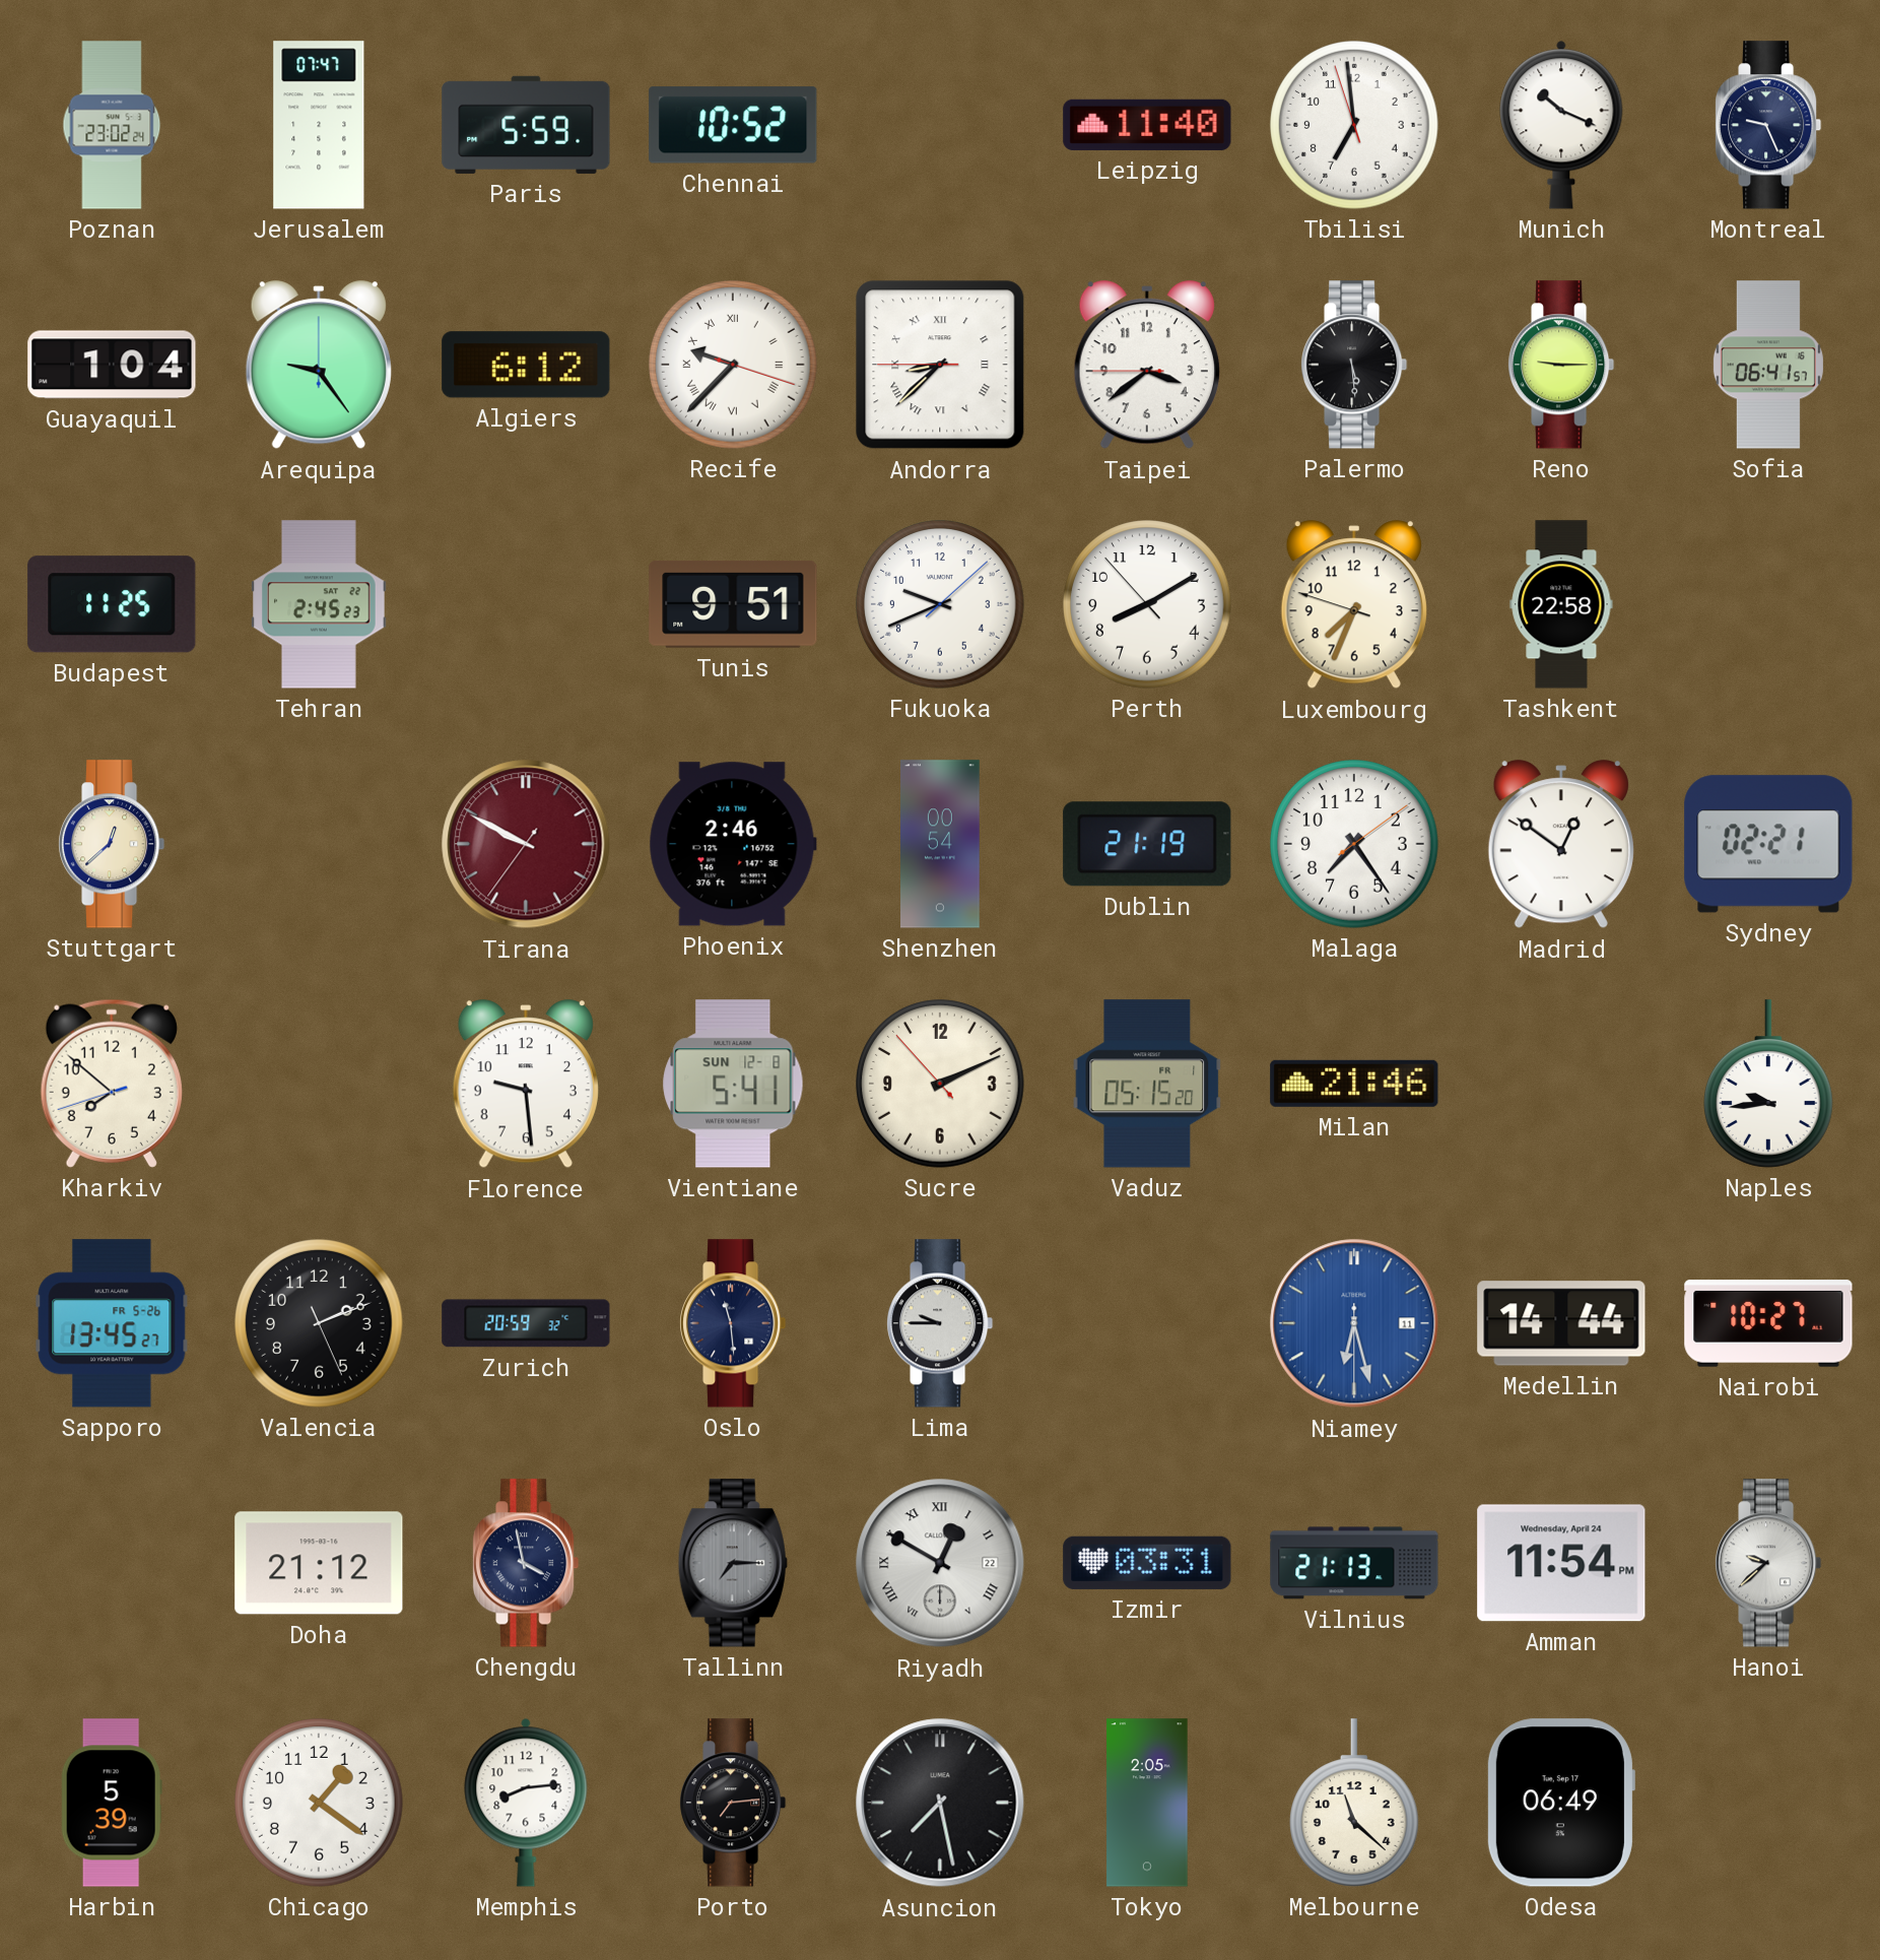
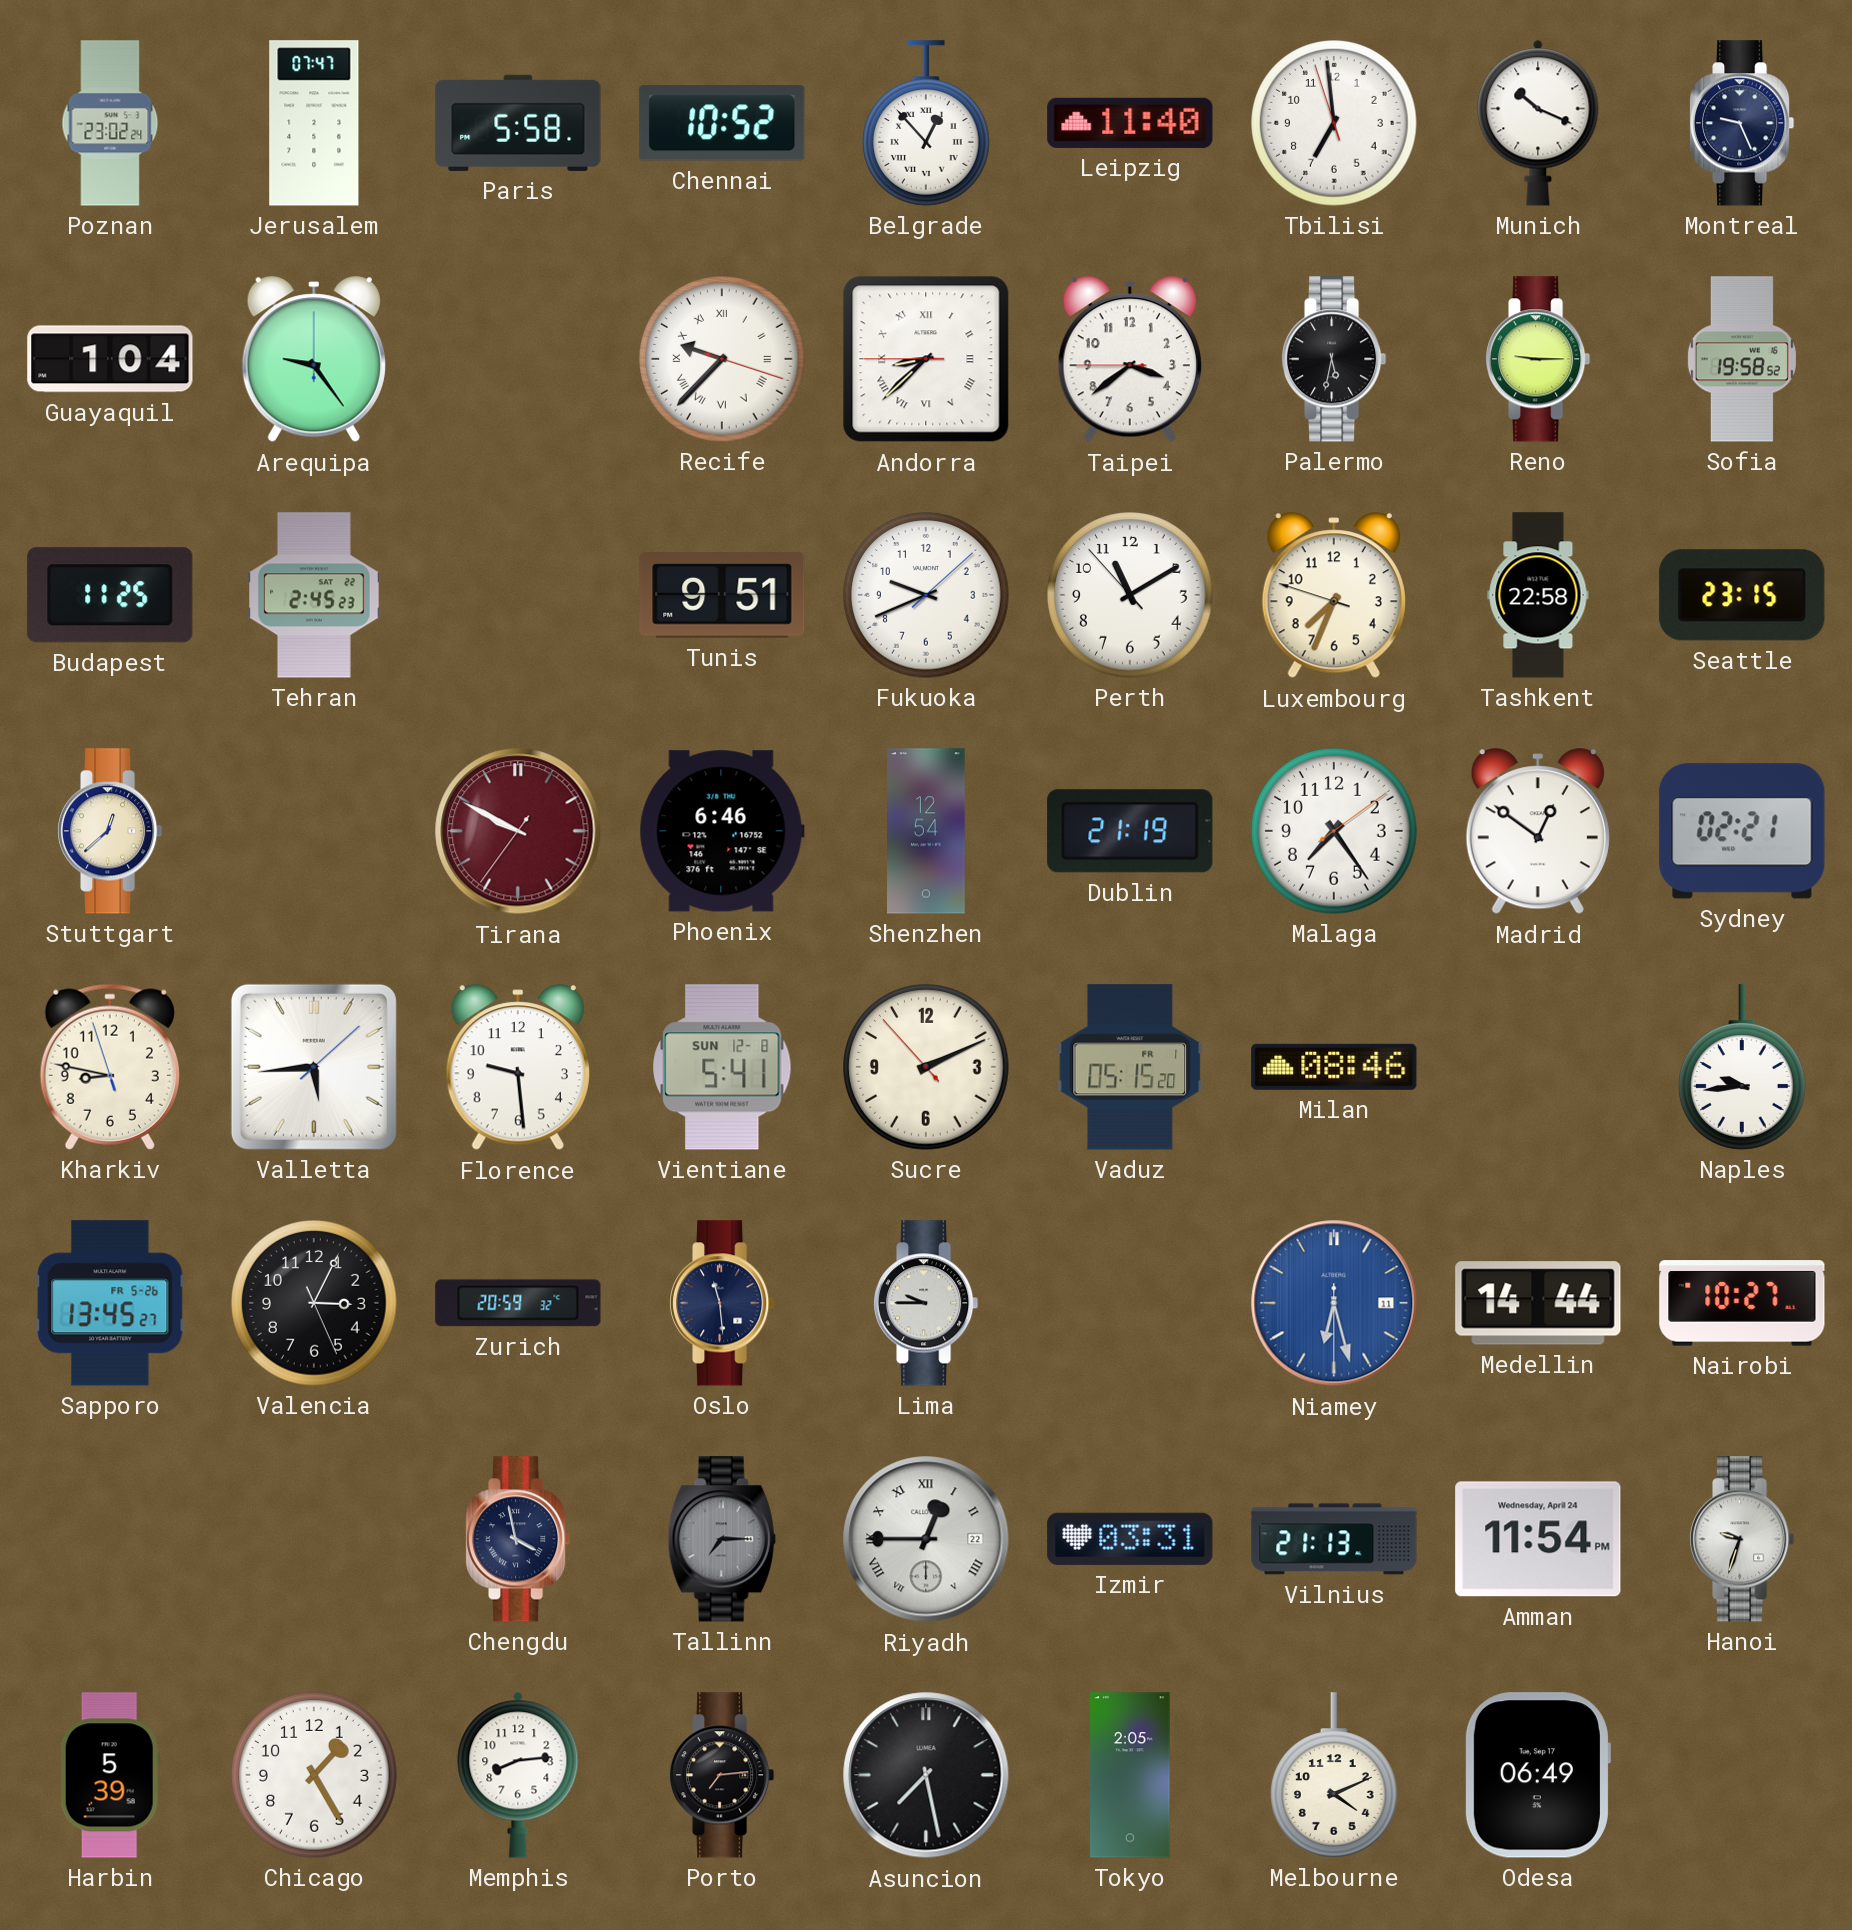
Paris: 5:59 -> 5:58
Belgrade: none -> 12:53
Algiers: 6:12 -> none
Palermo: 5:29 -> 5:32
Sofia: 06:41 -> 19:58
Perth: 8:09 -> 11:09
Seattle: none -> 23:15
Phoenix: 2:46 -> 6:46
Shenzhen: 00:54 -> 12:54
Kharkiv: 7:51 -> 8:46
Valletta: none -> 5:44
Milan: 21:46 -> 08:46
Valencia: 2:11 -> 3:04
Doha: 21:12 -> none
Riyadh: 12:50 -> 12:45
Hanoi: 9:38 -> 9:33
Chicago: 1:21 -> 1:25
Melbourne: 11:22 -> 4:11
